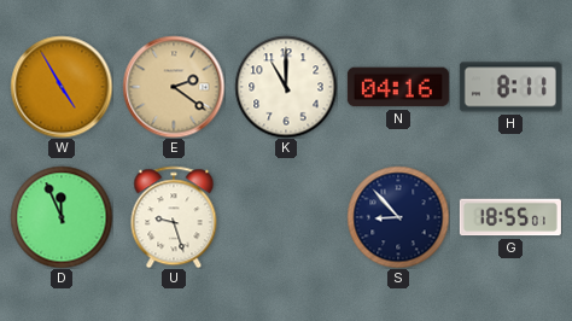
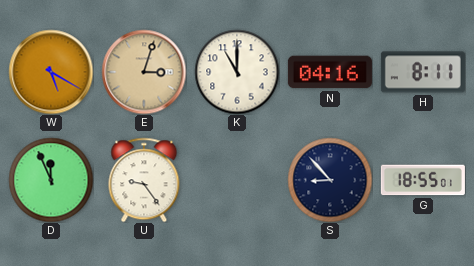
W: 4:55 -> 5:20
E: 2:21 -> 3:03
U: 9:27 -> 9:24
